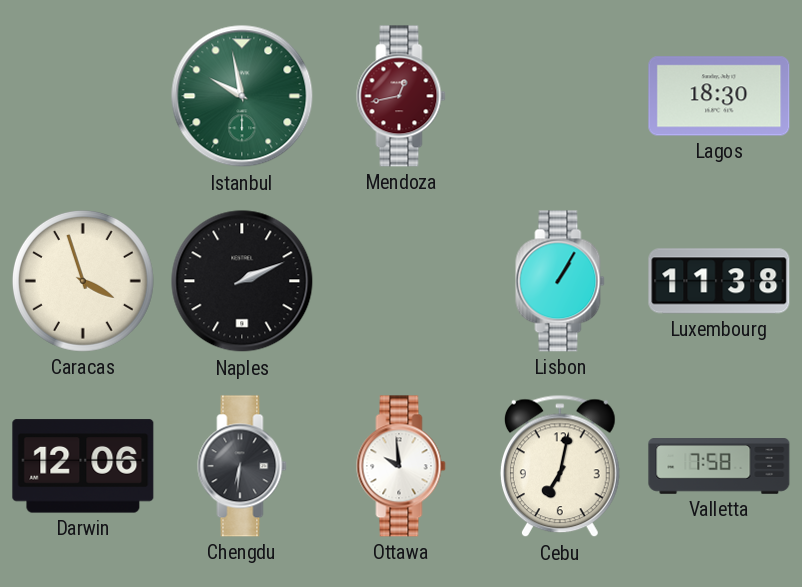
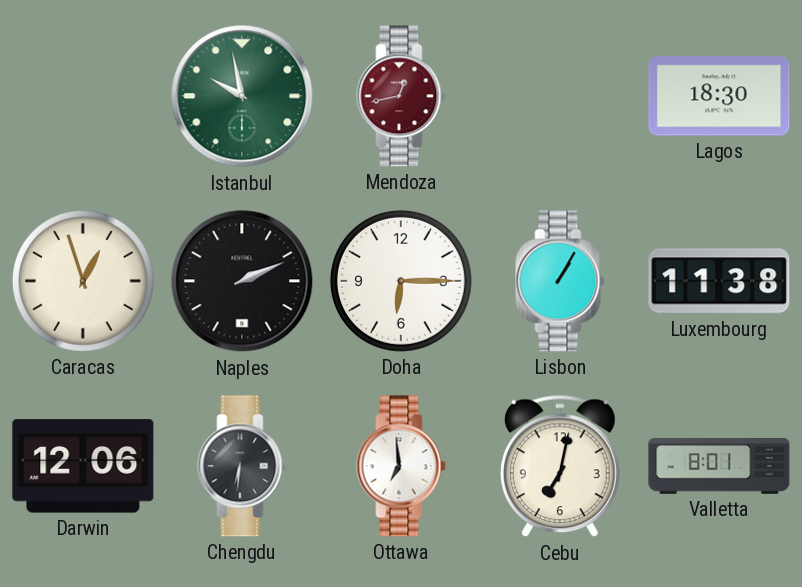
Caracas: 3:57 -> 12:57
Doha: none -> 6:15
Ottawa: 9:59 -> 6:59
Valletta: 7:58 -> 8:01
